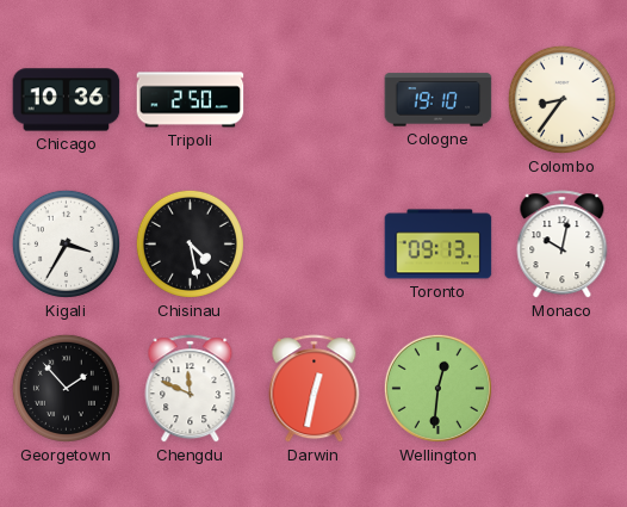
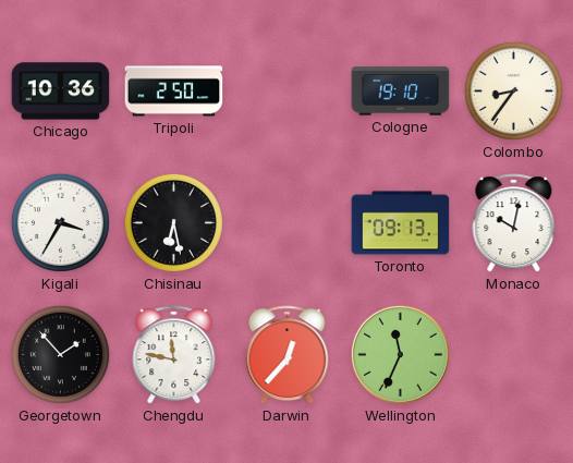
Chisinau: 4:28 -> 6:28
Chengdu: 11:49 -> 11:47
Darwin: 12:32 -> 12:37
Wellington: 12:31 -> 11:34
